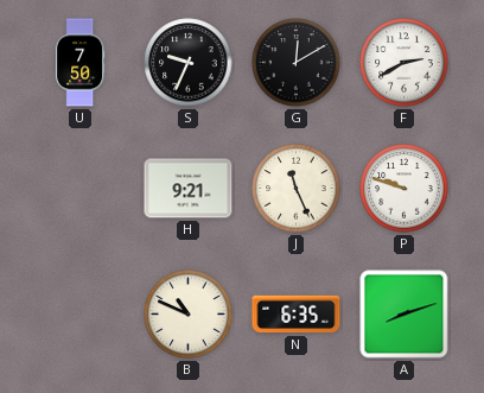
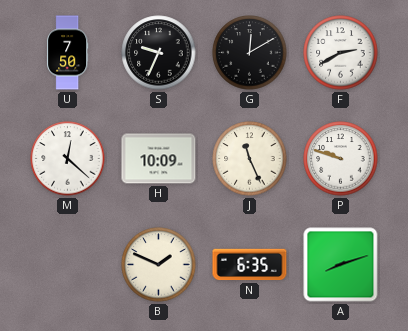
M: none -> 12:22
H: 9:21 -> 10:09
B: 10:49 -> 1:49
